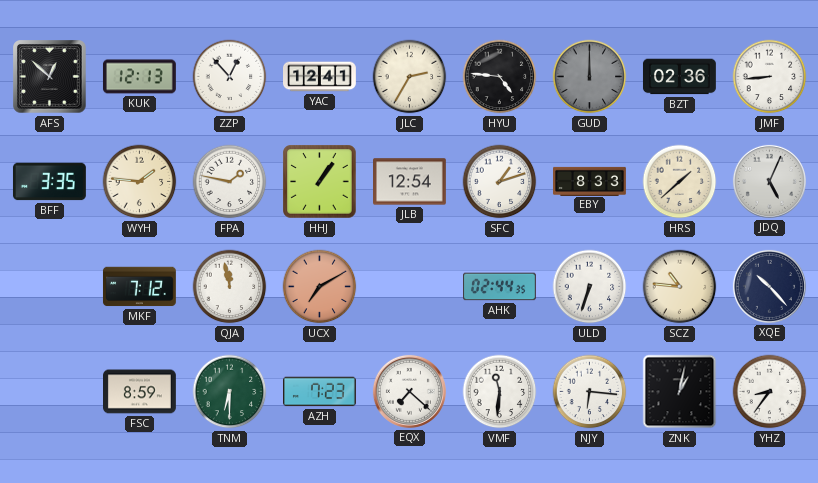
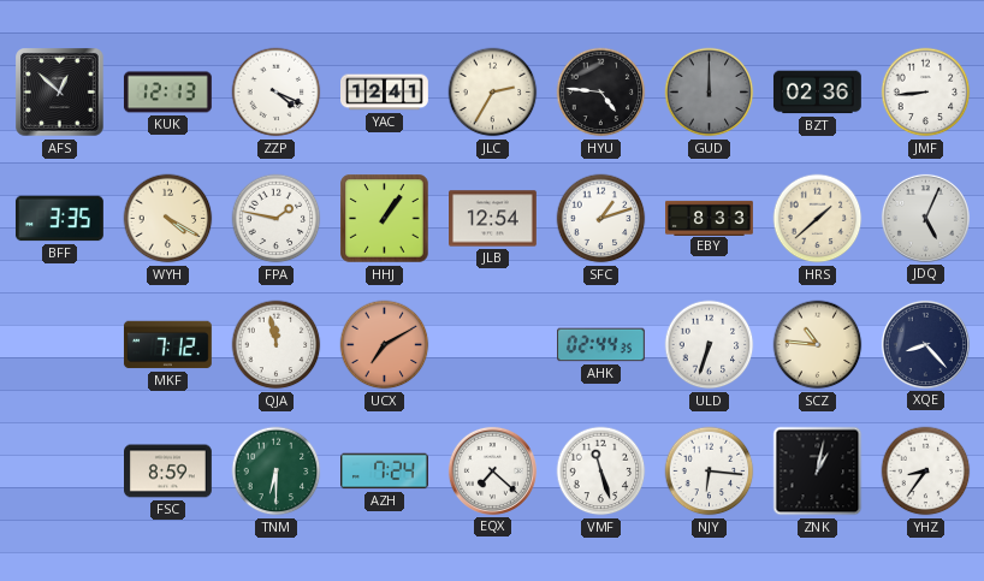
ZZP: 12:53 -> 4:19
WYH: 1:46 -> 4:20
XQE: 10:23 -> 8:23
AZH: 7:23 -> 7:24
VMF: 11:31 -> 11:27
